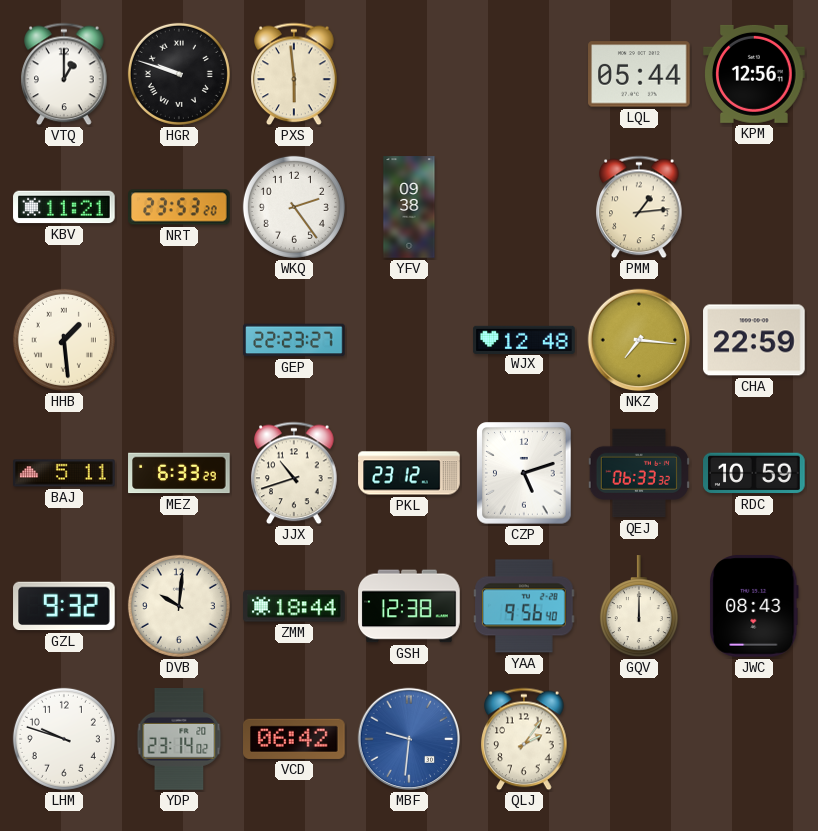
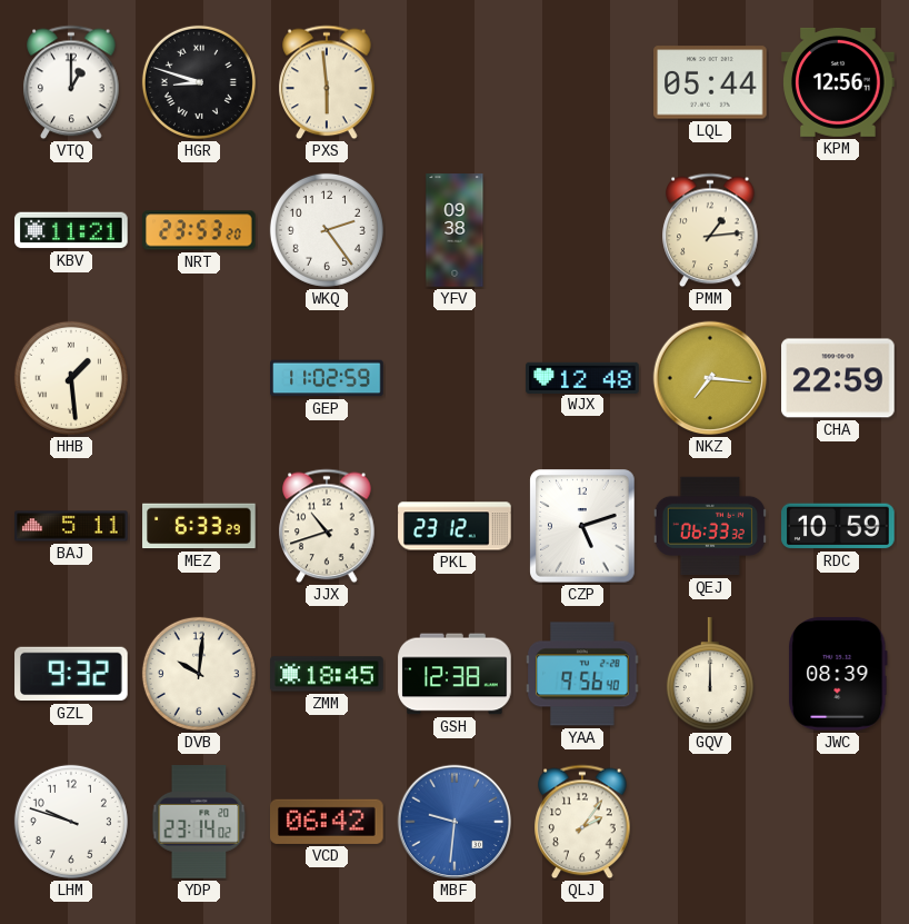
HGR: 9:48 -> 8:48
GEP: 22:23 -> 11:02
ZMM: 18:44 -> 18:45
JWC: 08:43 -> 08:39
